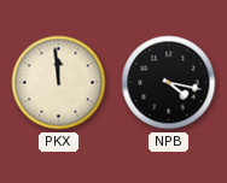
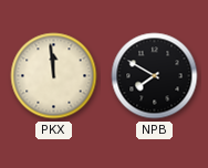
NPB: 4:17 -> 7:50
